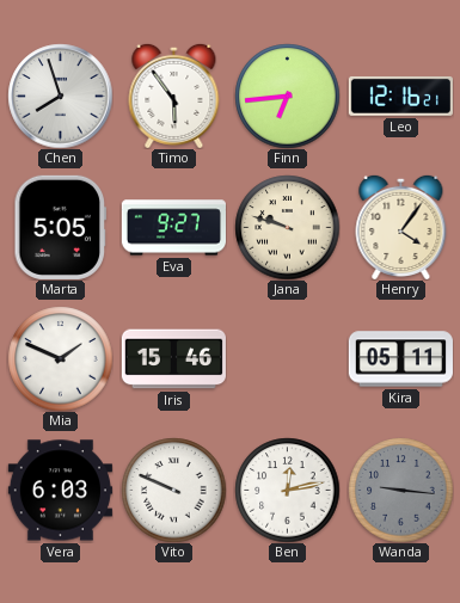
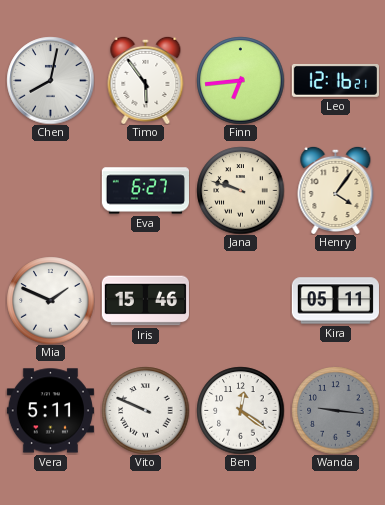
Chen: 7:57 -> 8:02
Marta: 5:05 -> none
Eva: 9:27 -> 6:27
Vera: 6:03 -> 5:11
Ben: 12:13 -> 12:21
